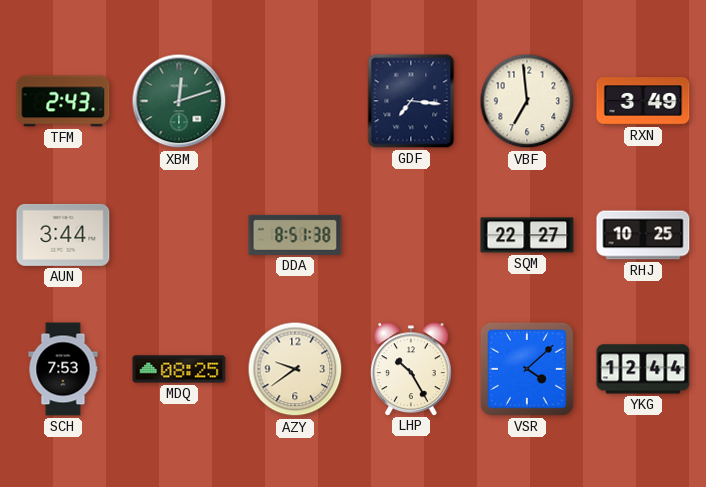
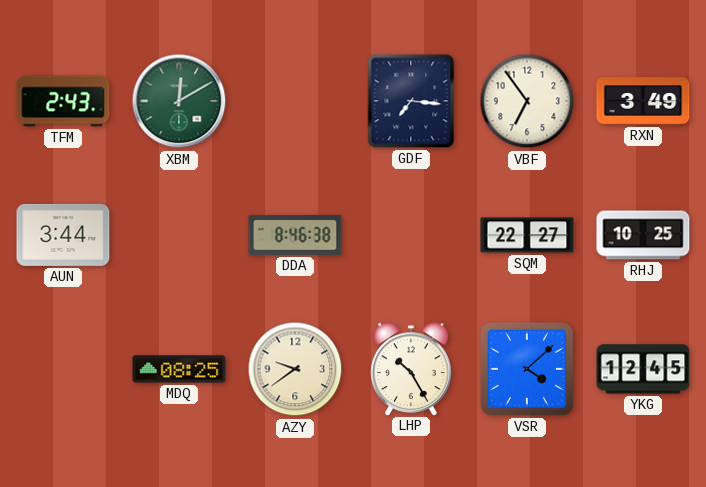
XBM: 12:12 -> 12:10
VBF: 6:59 -> 6:54
DDA: 8:51 -> 8:46
SCH: 7:53 -> none
YKG: 12:44 -> 12:45
